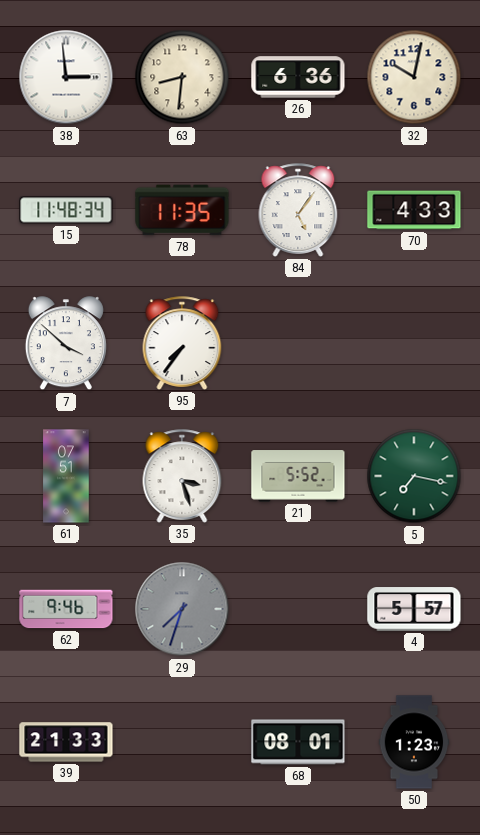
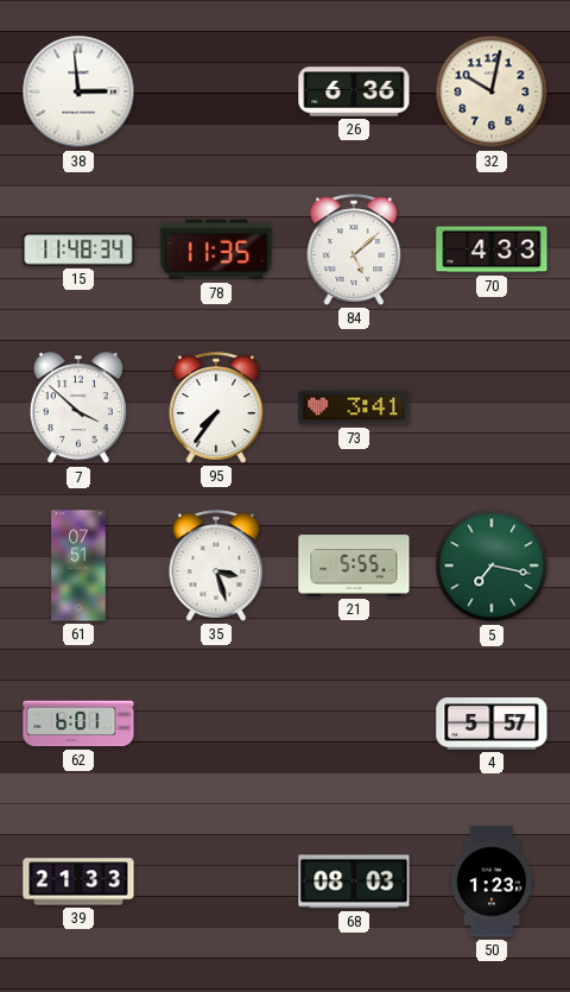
63: 8:31 -> none
84: 5:06 -> 5:08
73: none -> 3:41
21: 5:52 -> 5:55
62: 9:46 -> 6:01
29: 7:33 -> none
68: 08:01 -> 08:03
